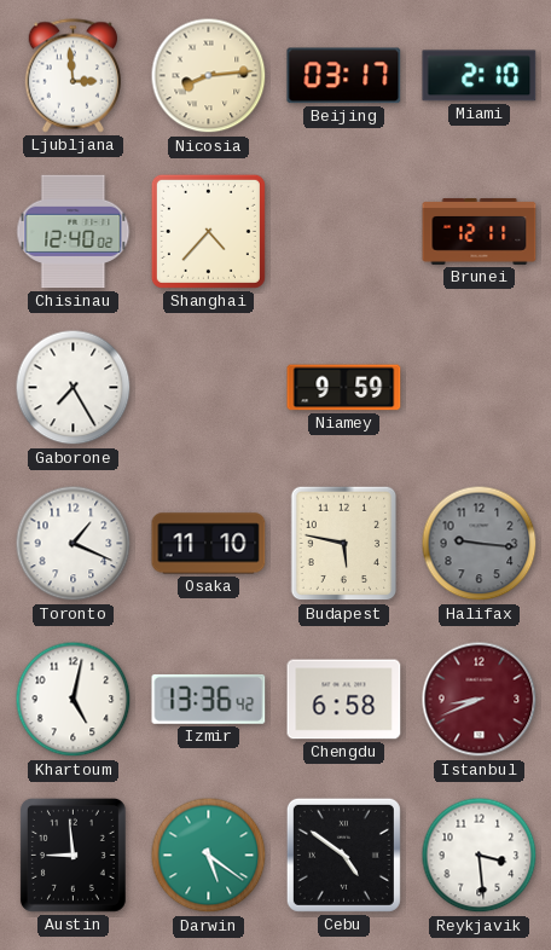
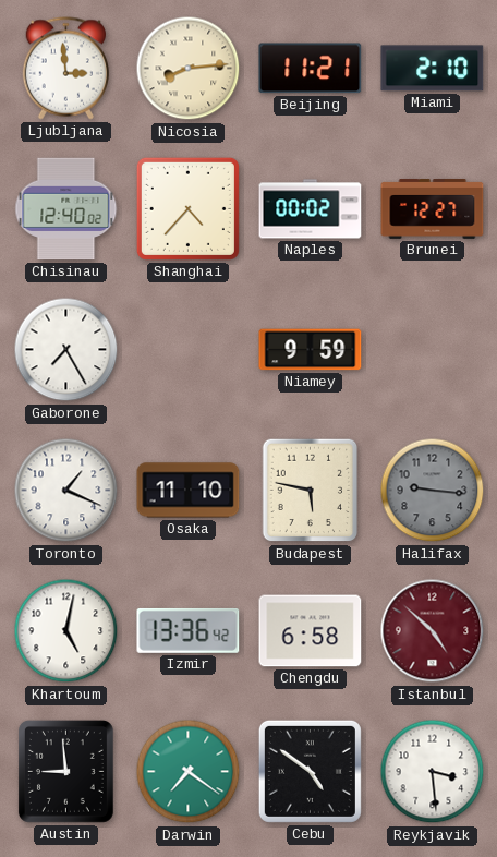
Beijing: 03:17 -> 11:21
Naples: none -> 00:02
Brunei: 12:11 -> 12:27
Istanbul: 8:41 -> 4:52
Darwin: 5:21 -> 7:21
